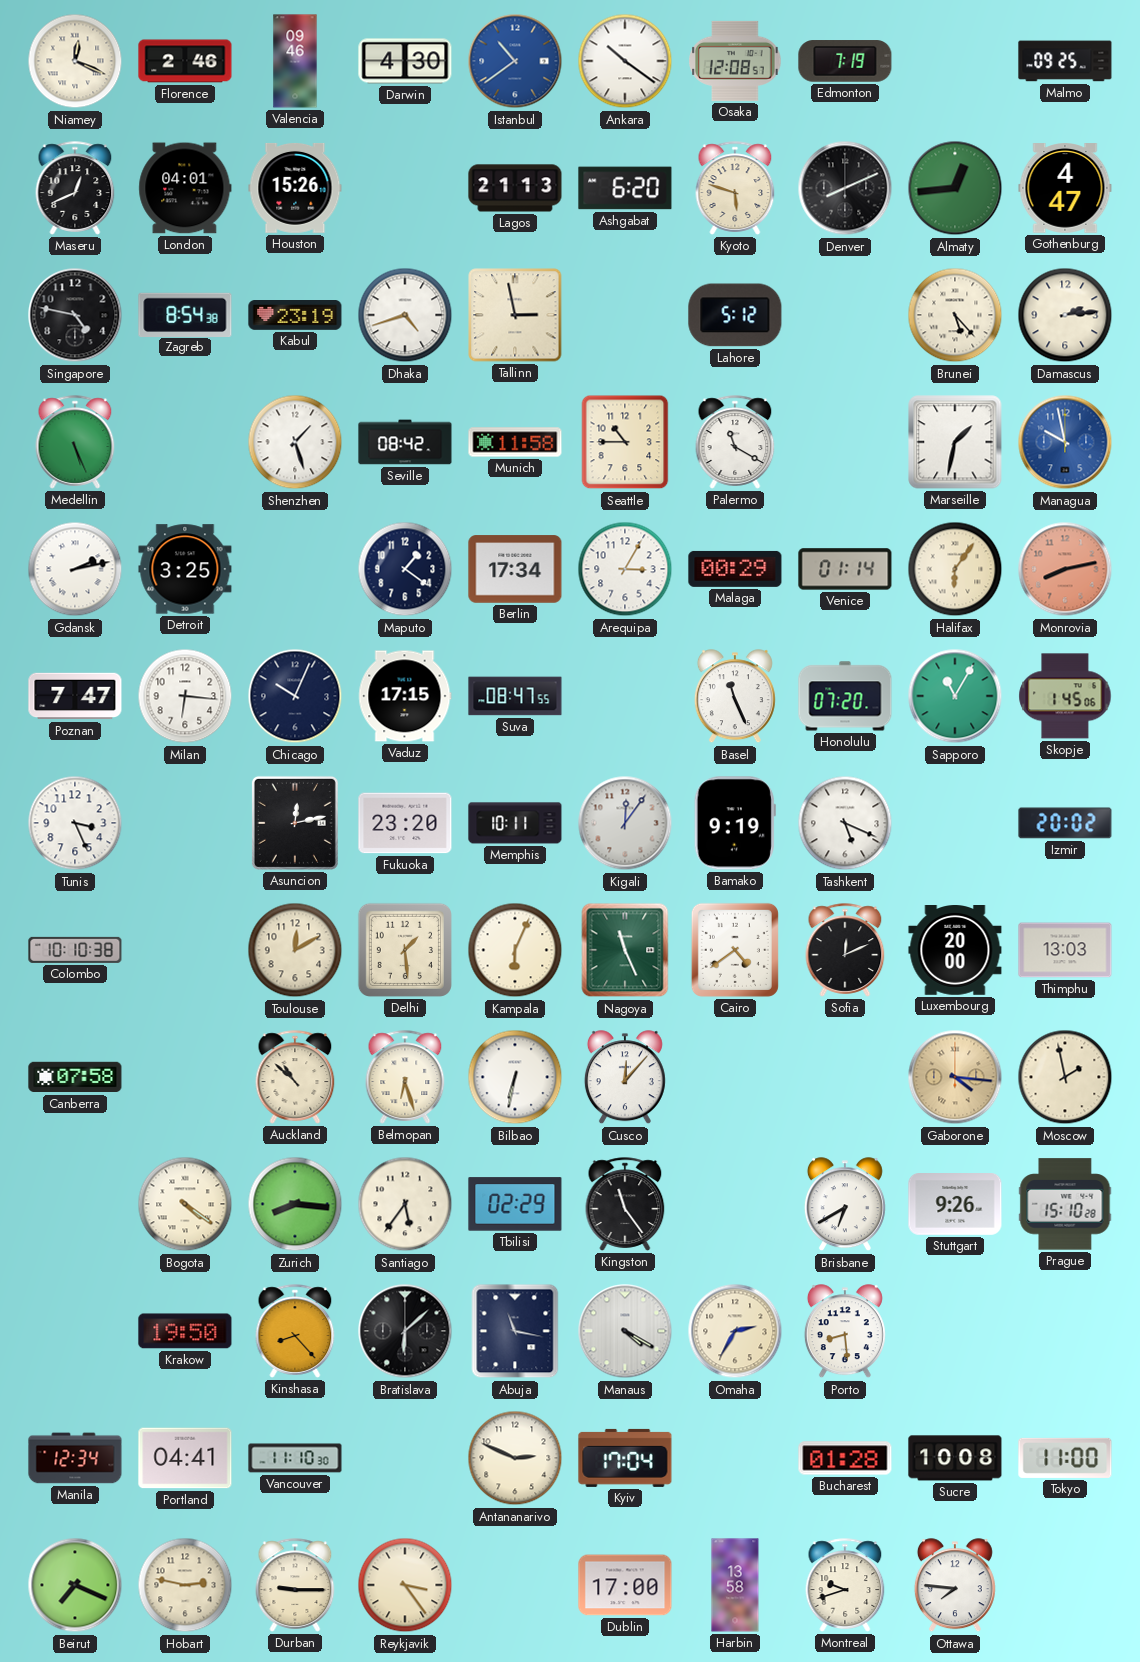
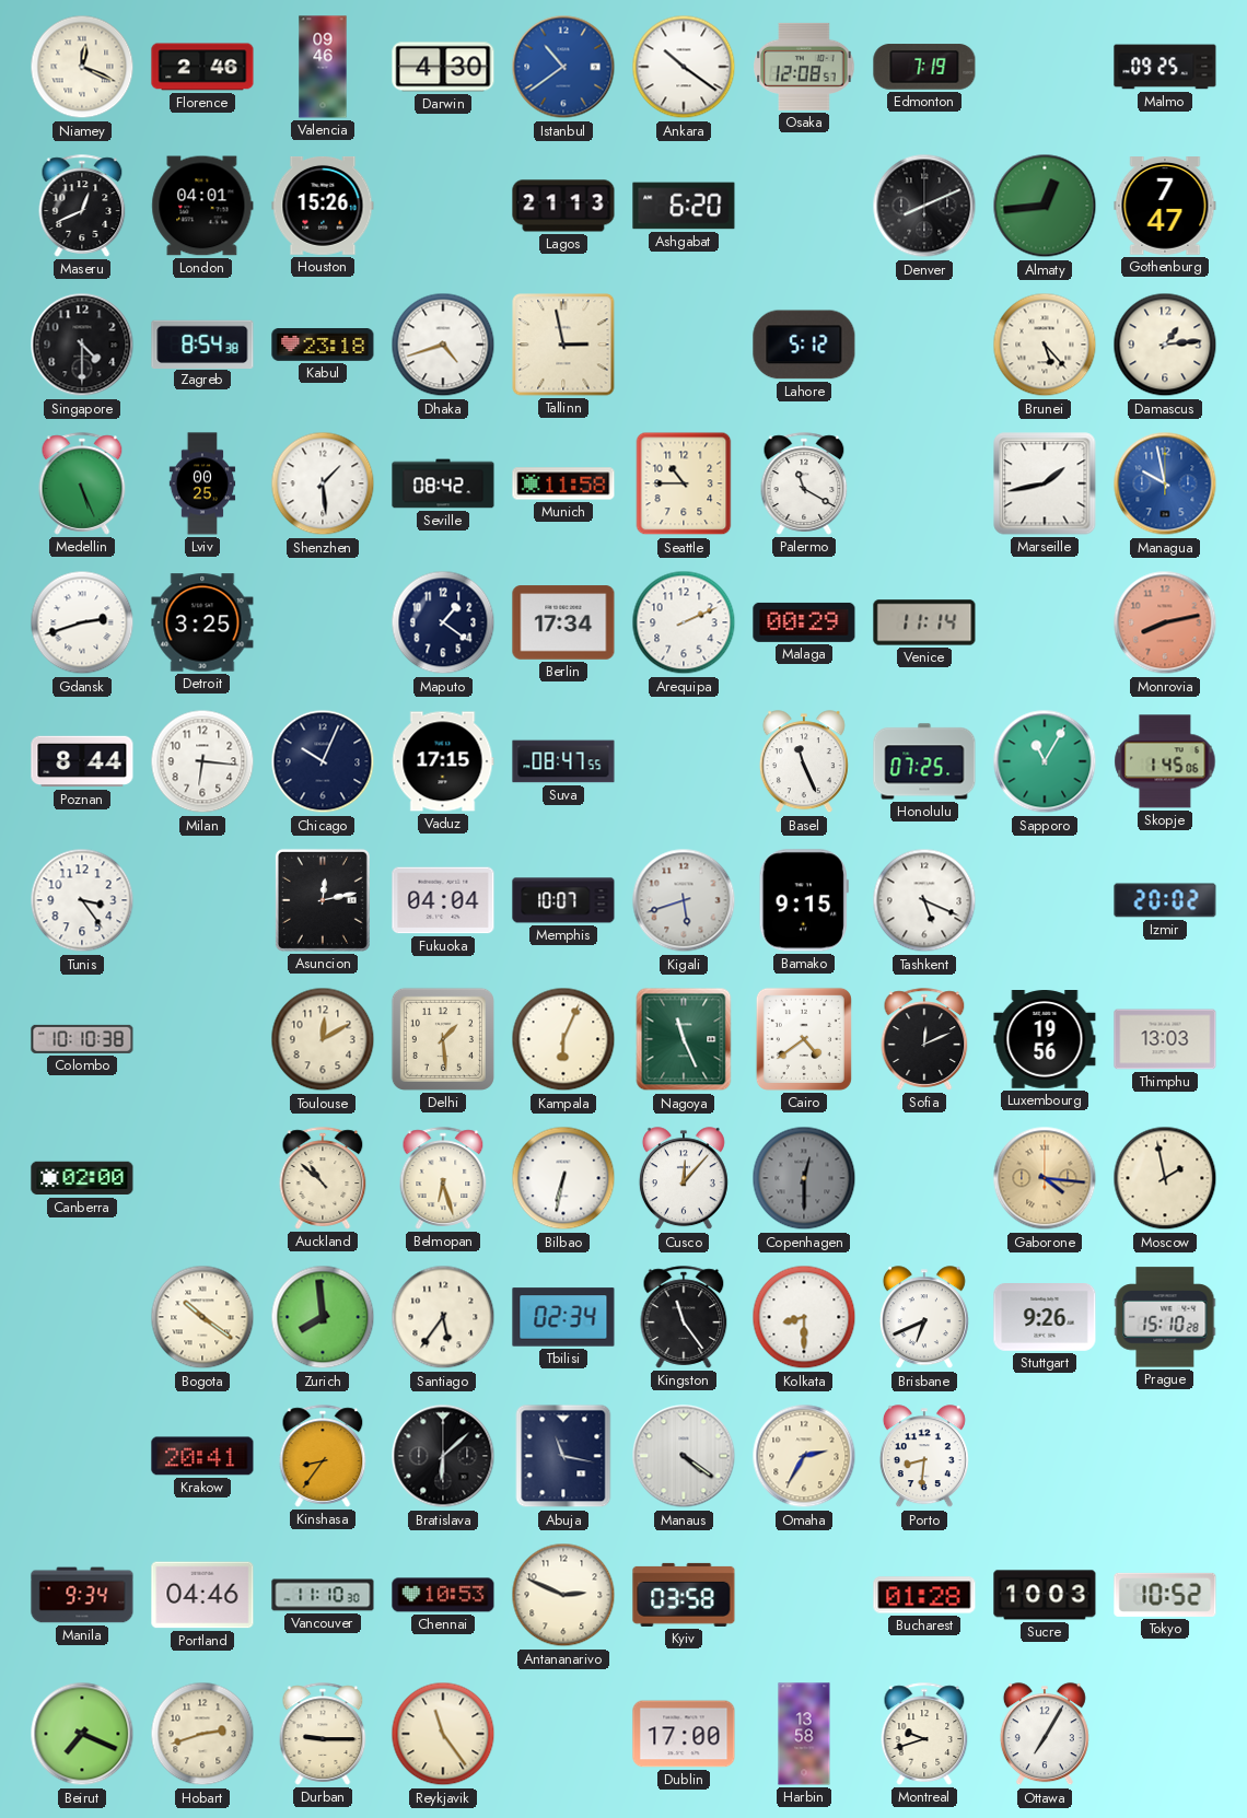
Kyoto: 5:48 -> none
Gothenburg: 4:47 -> 7:47
Singapore: 4:47 -> 4:30
Kabul: 23:19 -> 23:18
Damascus: 2:14 -> 1:14
Lviv: none -> 00:25
Shenzhen: 1:27 -> 1:29
Marseille: 1:32 -> 1:43
Gdansk: 2:13 -> 2:42
Arequipa: 3:05 -> 2:11
Venice: 01:14 -> 11:14
Halifax: 6:06 -> none
Poznan: 7:47 -> 8:44
Honolulu: 07:20 -> 07:25
Tunis: 3:26 -> 3:24
Fukuoka: 23:20 -> 04:04
Memphis: 10:11 -> 10:07
Kigali: 12:06 -> 5:42
Bamako: 9:19 -> 9:15
Luxembourg: 20:00 -> 19:56
Canberra: 07:58 -> 02:00
Copenhagen: none -> 12:30
Bogota: 4:21 -> 10:21
Zurich: 8:16 -> 7:59
Tbilisi: 02:29 -> 02:34
Kolkata: none -> 8:30
Brisbane: 6:40 -> 6:41
Krakow: 19:50 -> 20:41
Kinshasa: 8:23 -> 8:36
Manaus: 4:20 -> 4:21
Porto: 8:29 -> 8:31
Manila: 12:34 -> 9:34
Portland: 04:41 -> 04:46
Chennai: none -> 10:53
Kyiv: 17:04 -> 03:58
Sucre: 10:08 -> 10:03
Tokyo: 11:00 -> 10:52
Hobart: 2:47 -> 2:42
Reykjavik: 3:24 -> 11:24
Ottawa: 7:46 -> 7:05
